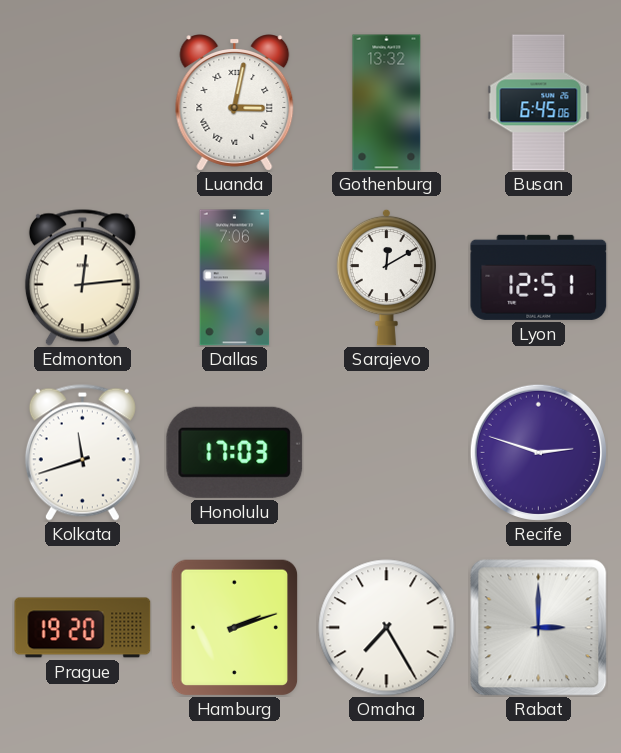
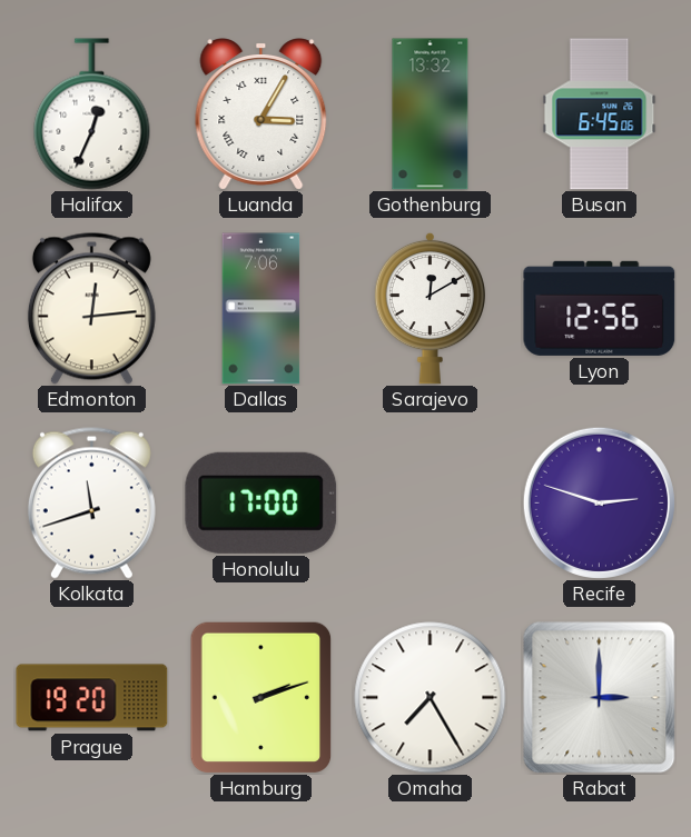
Halifax: none -> 12:34
Luanda: 3:02 -> 3:05
Lyon: 12:51 -> 12:56
Honolulu: 17:03 -> 17:00
